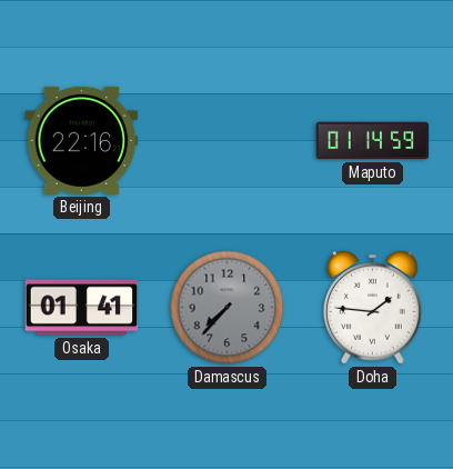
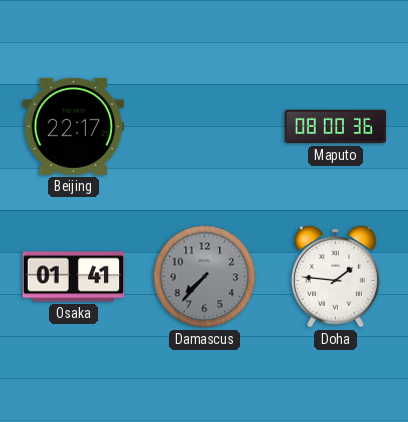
Beijing: 22:16 -> 22:17
Maputo: 01:14 -> 08:00
